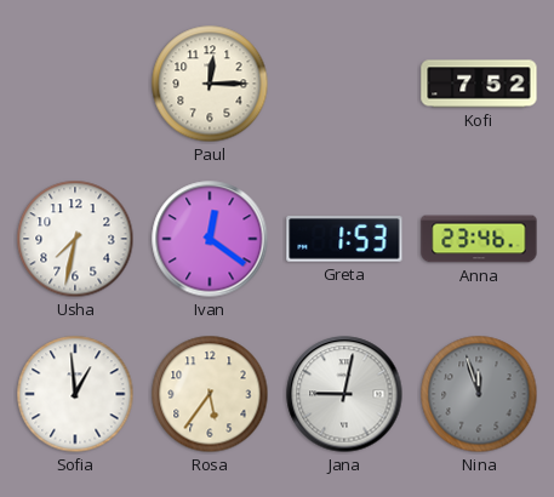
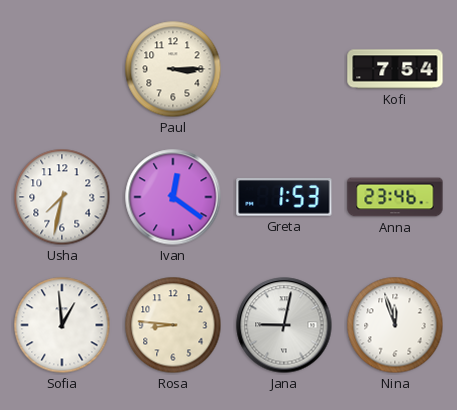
Paul: 12:15 -> 3:15
Kofi: 7:52 -> 7:54
Rosa: 5:36 -> 8:46
Nina dial: grey -> white
